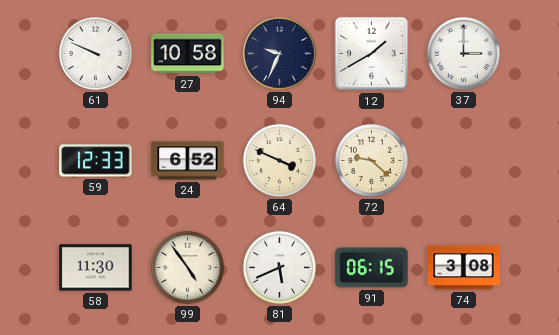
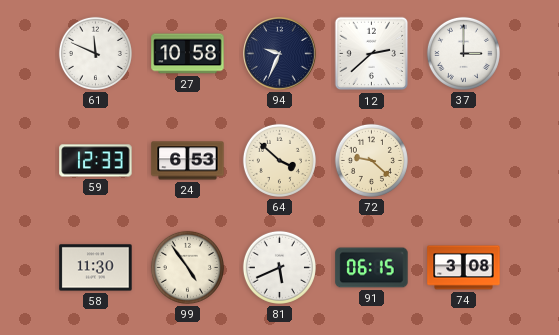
61: 9:49 -> 11:49
12: 1:40 -> 2:38
24: 6:52 -> 6:53
64: 3:49 -> 3:52
